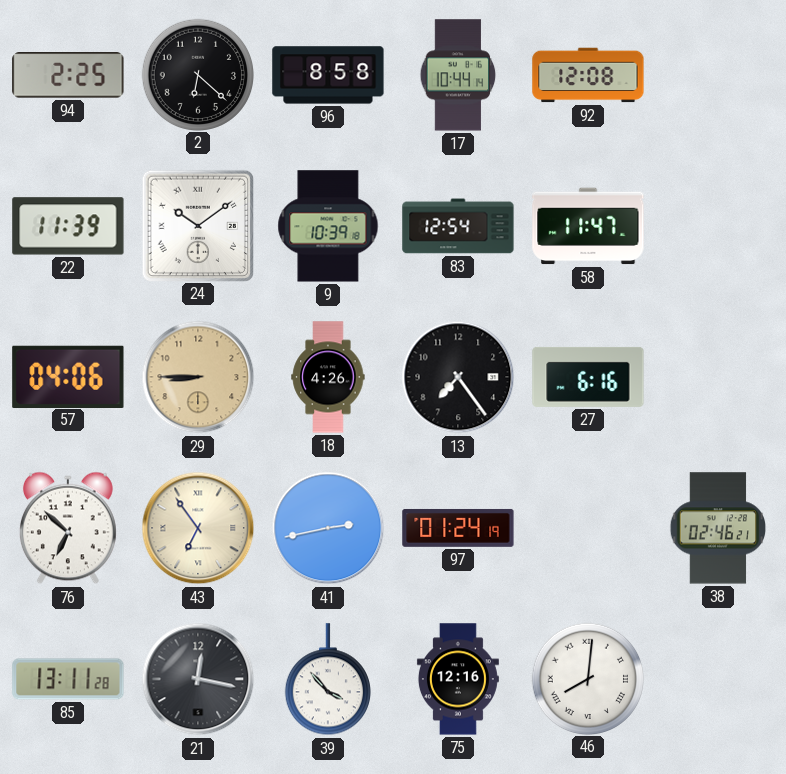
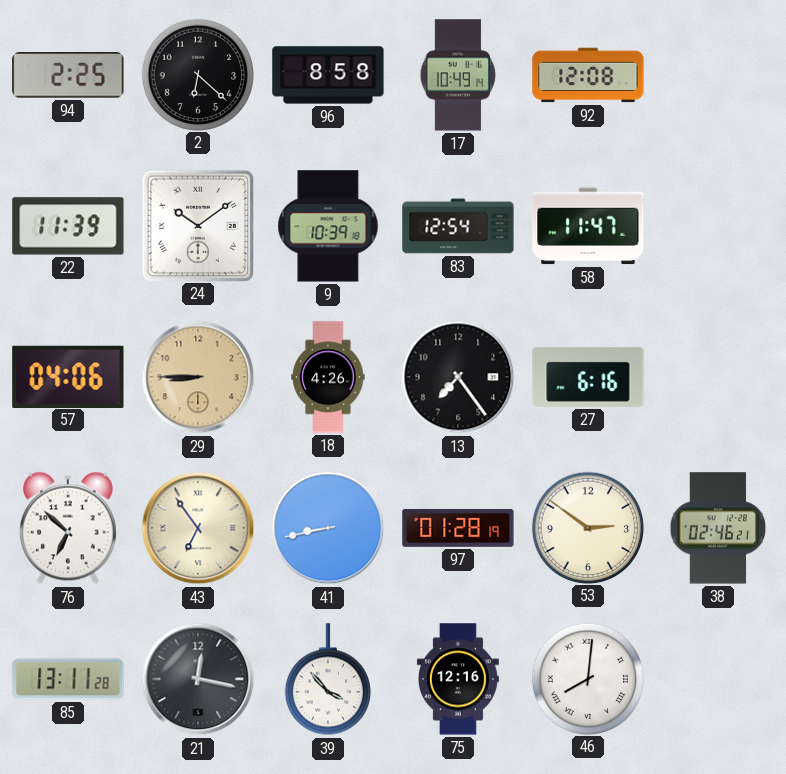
17: 10:44 -> 10:49
41: 2:43 -> 8:43
97: 01:24 -> 01:28
53: none -> 2:51
